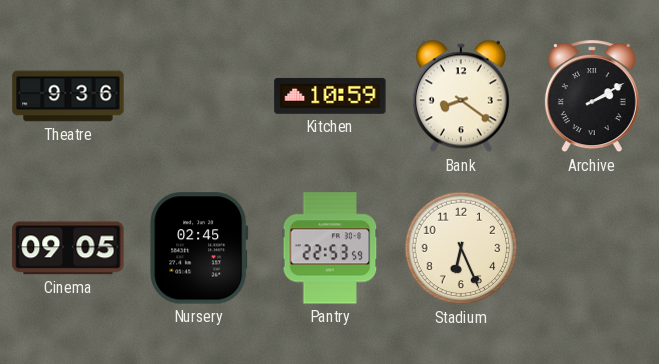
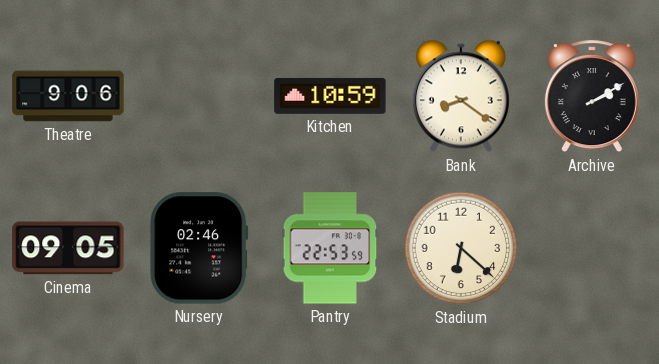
Theatre: 9:36 -> 9:06
Nursery: 02:45 -> 02:46
Stadium: 6:26 -> 6:22
